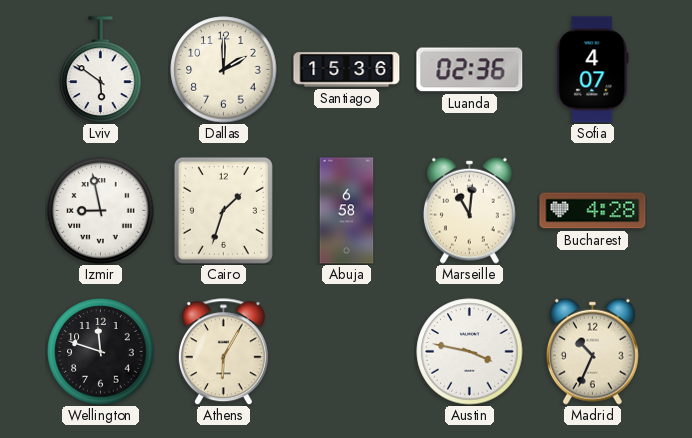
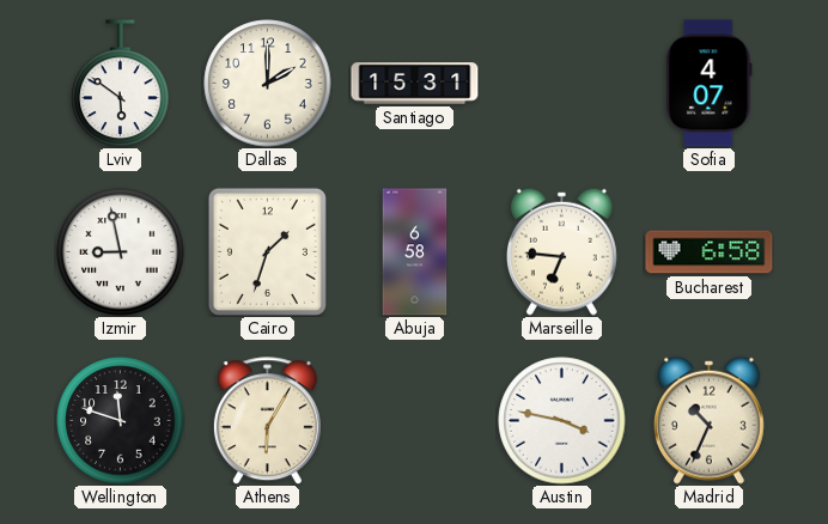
Santiago: 15:36 -> 15:31
Luanda: 02:36 -> none
Marseille: 11:01 -> 6:46
Bucharest: 4:28 -> 6:58
